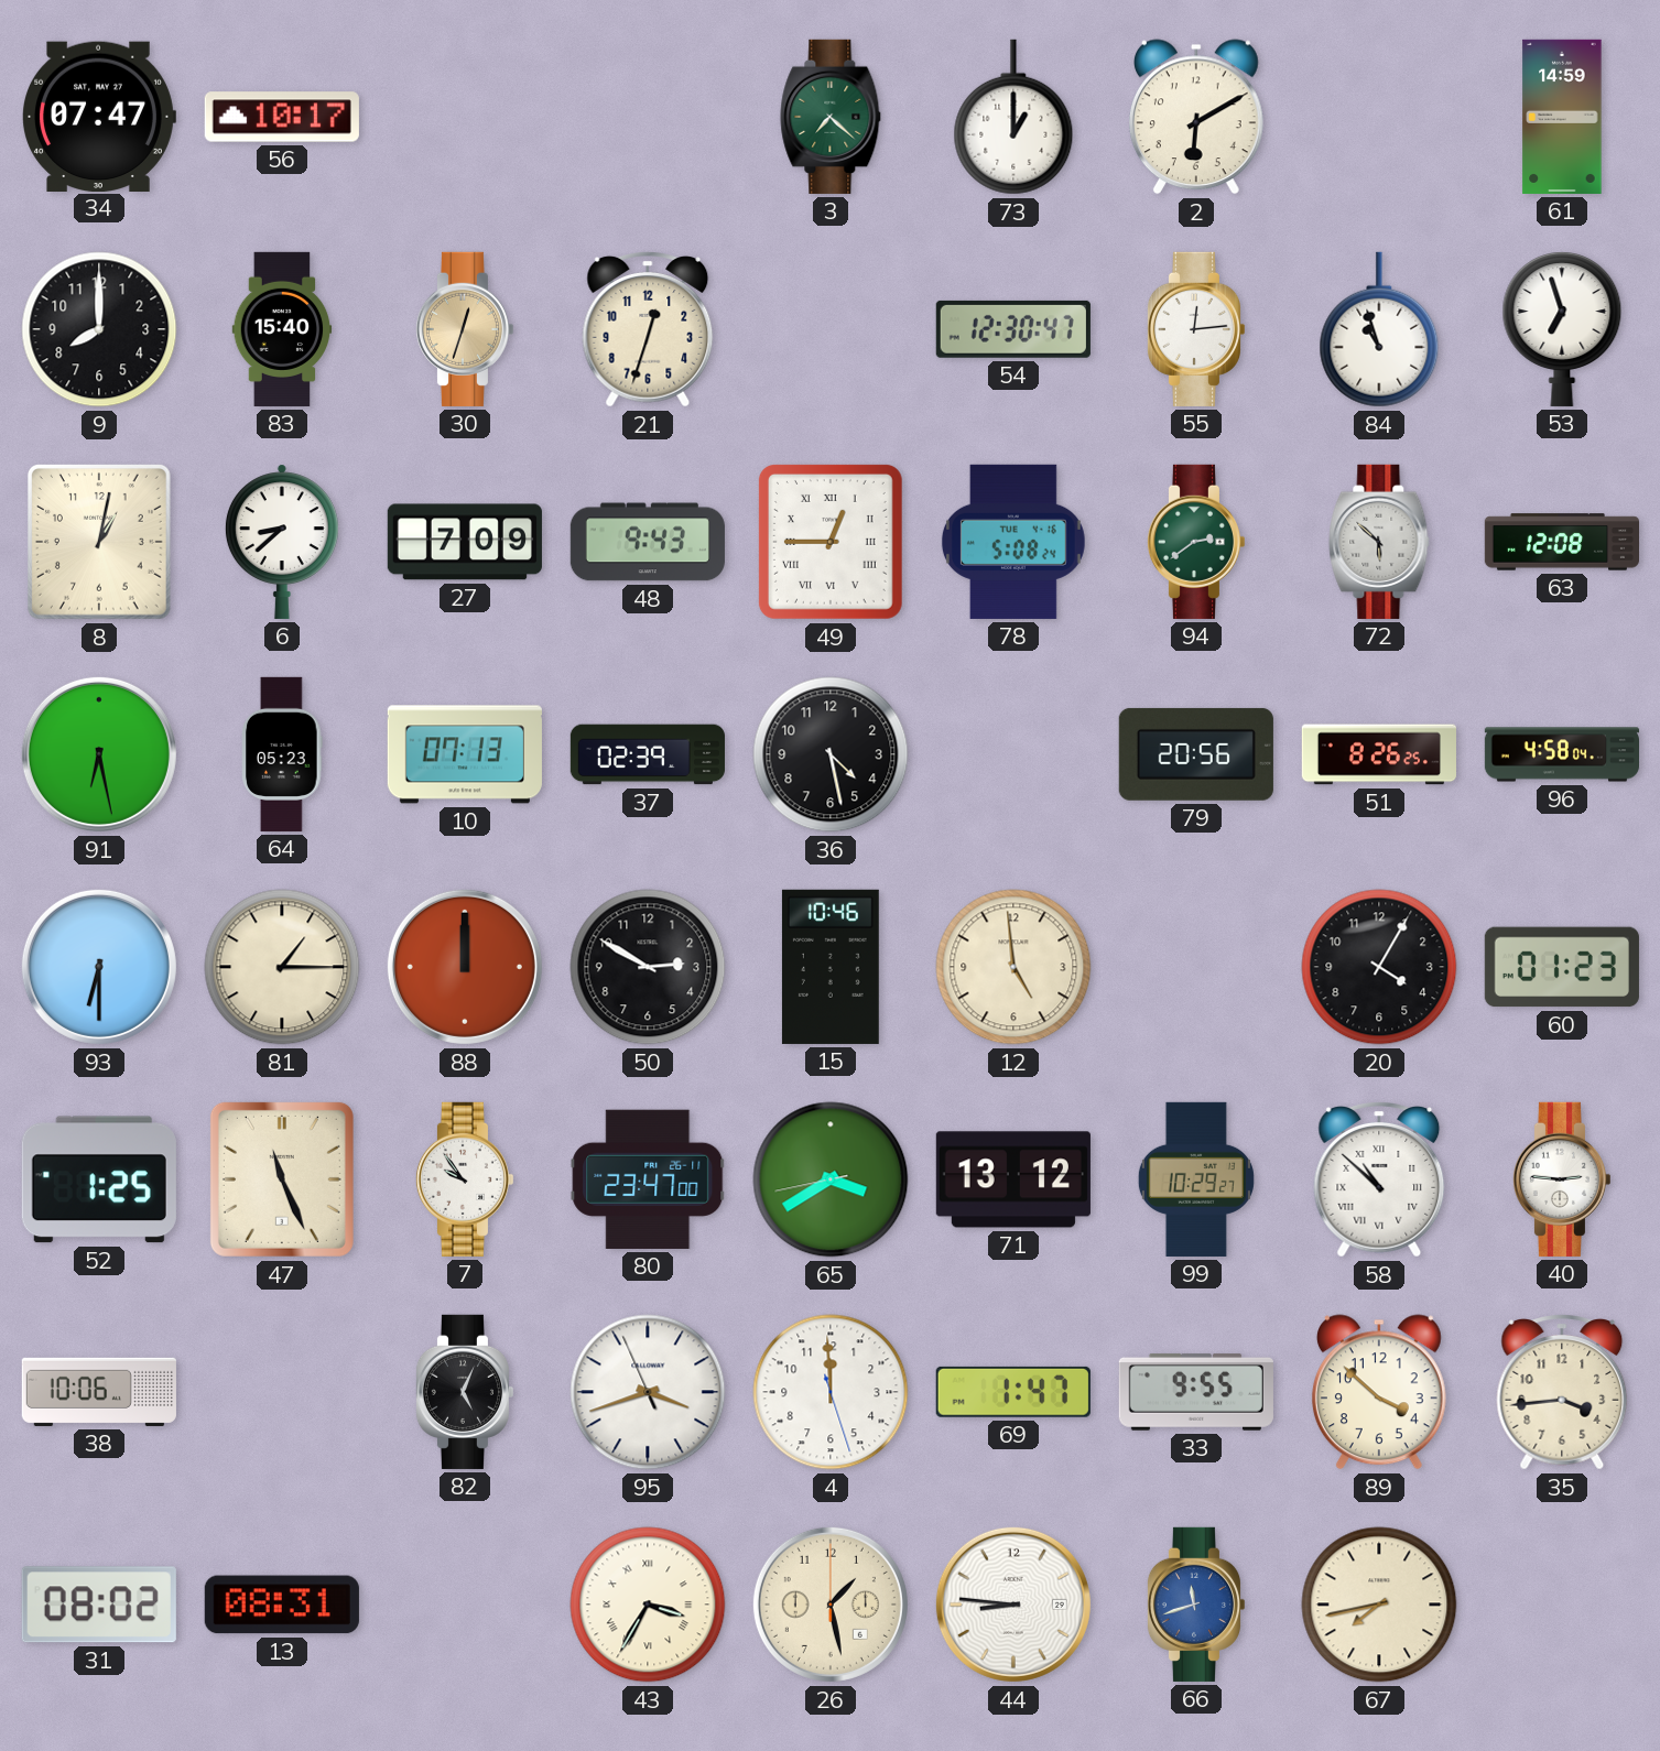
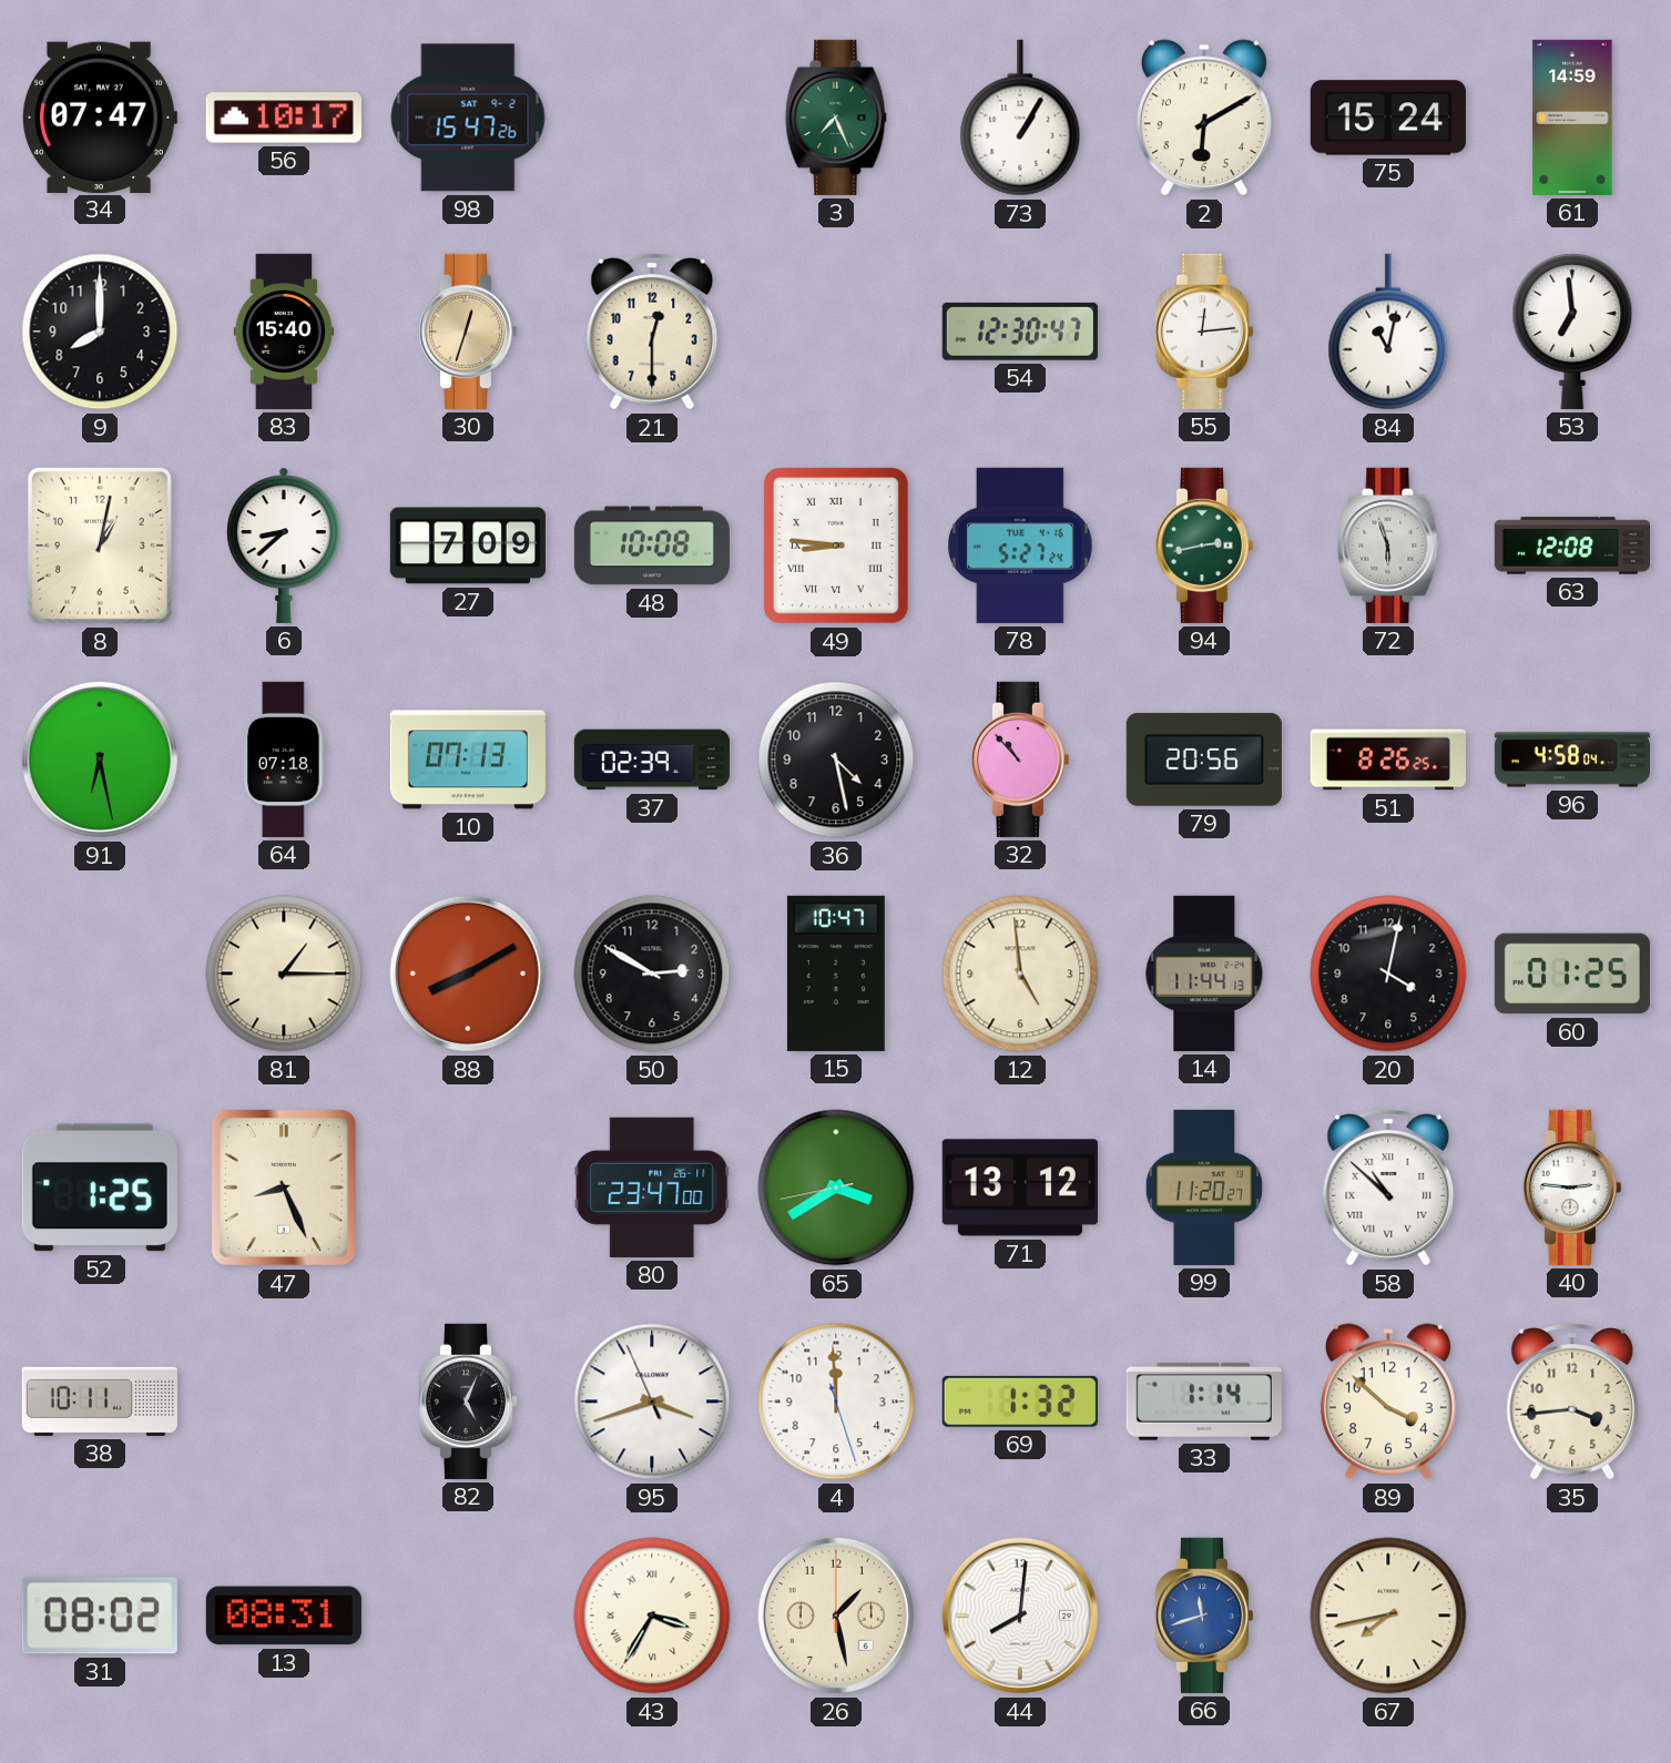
98: none -> 15:47
3: 7:22 -> 7:26
73: 1:00 -> 1:05
75: none -> 15:24
21: 12:33 -> 12:30
84: 10:57 -> 11:02
53: 6:57 -> 6:59
48: 9:43 -> 10:08
49: 12:45 -> 8:46
78: 5:08 -> 5:27
94: 2:39 -> 2:43
72: 5:52 -> 5:57
64: 05:23 -> 07:18
32: none -> 10:53
93: 6:30 -> none
88: 12:00 -> 8:10
15: 10:46 -> 10:47
14: none -> 11:44
20: 4:05 -> 4:02
60: 01:23 -> 01:25
47: 11:26 -> 8:26
7: 9:54 -> none
99: 10:29 -> 11:20
38: 10:06 -> 10:11
69: 1:47 -> 1:32
33: 9:55 -> 1:14
44: 8:46 -> 8:01
